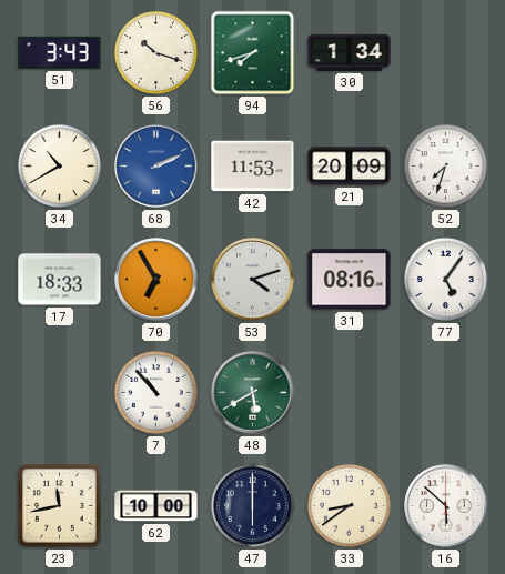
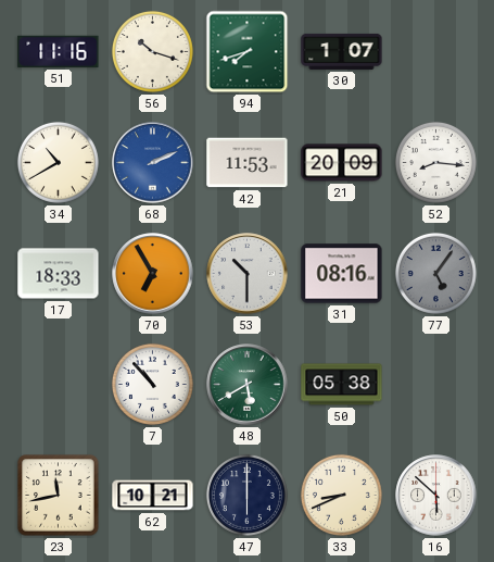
51: 3:43 -> 11:16
30: 1:34 -> 1:07
52: 7:33 -> 8:16
53: 4:12 -> 10:30
77 dial: white -> grey
50: none -> 05:38
62: 10:00 -> 10:21
33: 8:39 -> 8:41
